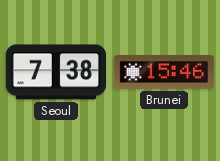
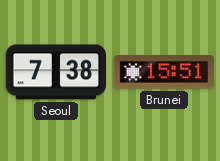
Brunei: 15:46 -> 15:51
